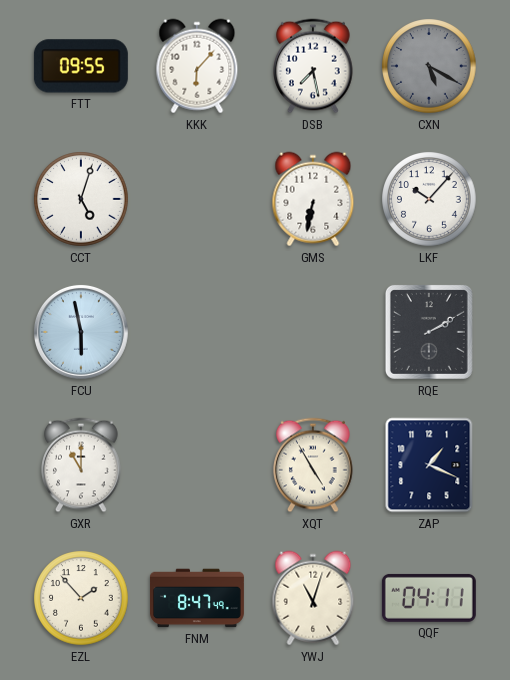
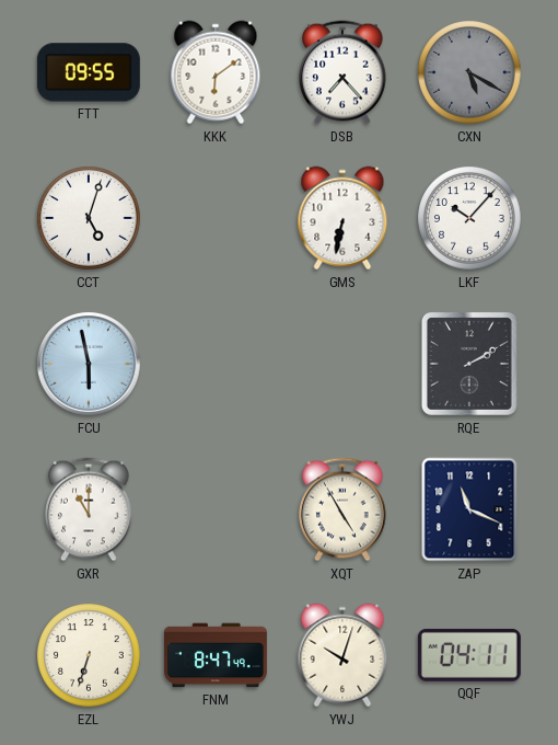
KKK: 6:07 -> 6:09
DSB: 7:28 -> 7:23
ZAP: 1:19 -> 11:19
EZL: 1:53 -> 6:33
YWJ: 11:03 -> 10:03
